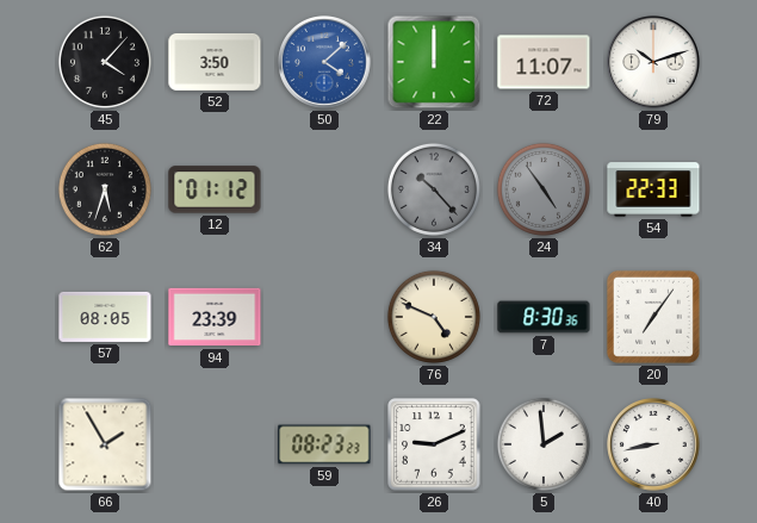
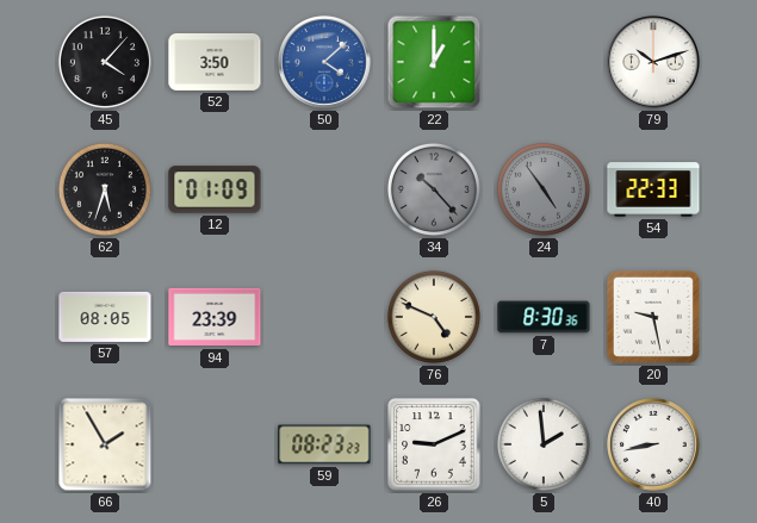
22: 12:00 -> 1:00
72: 11:07 -> none
12: 01:12 -> 01:09
20: 7:06 -> 9:28
